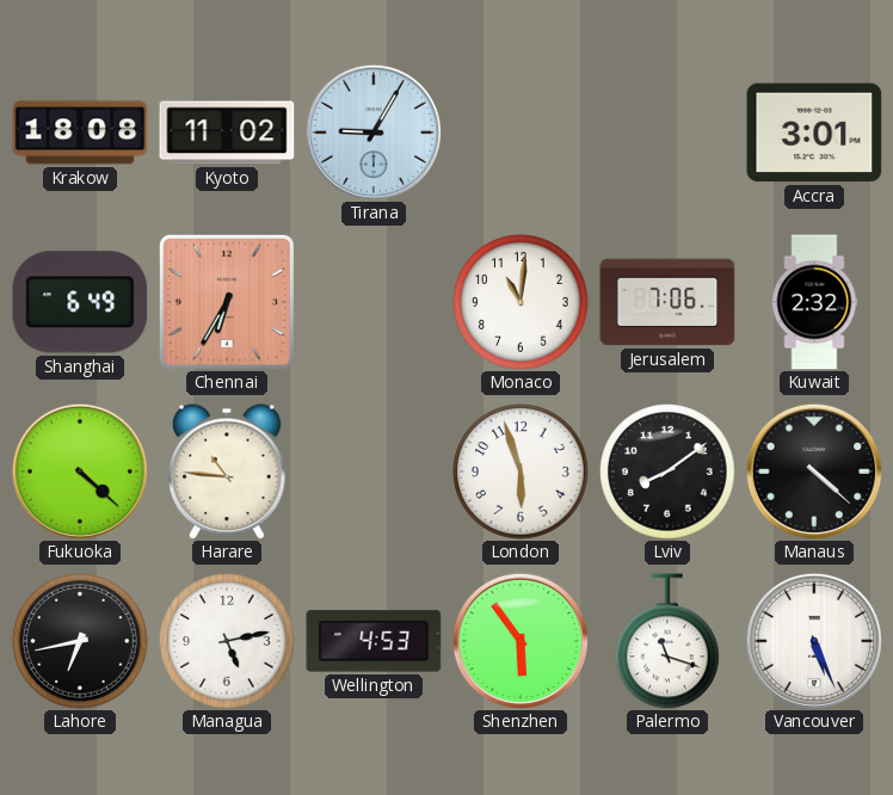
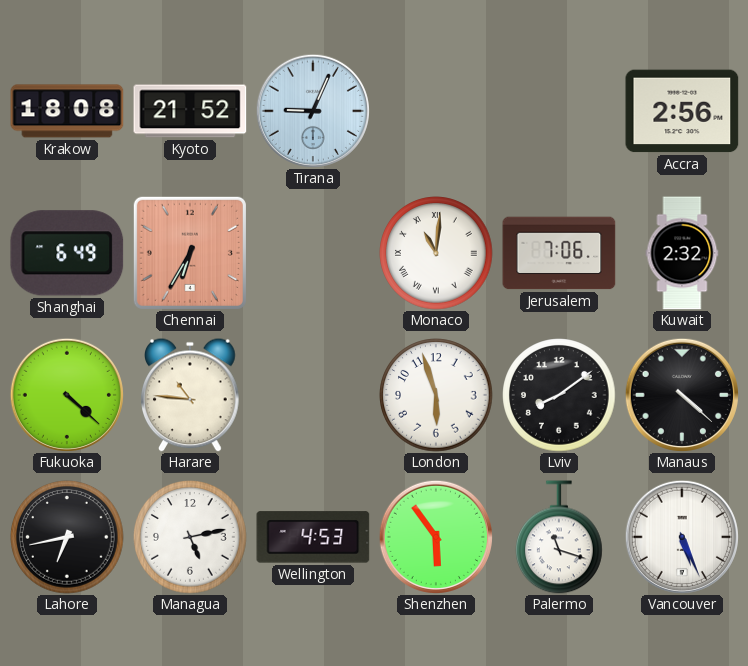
Kyoto: 11:02 -> 21:52
Tirana: 9:05 -> 9:04
Accra: 3:01 -> 2:56
Monaco numerals: Arabic -> Roman
